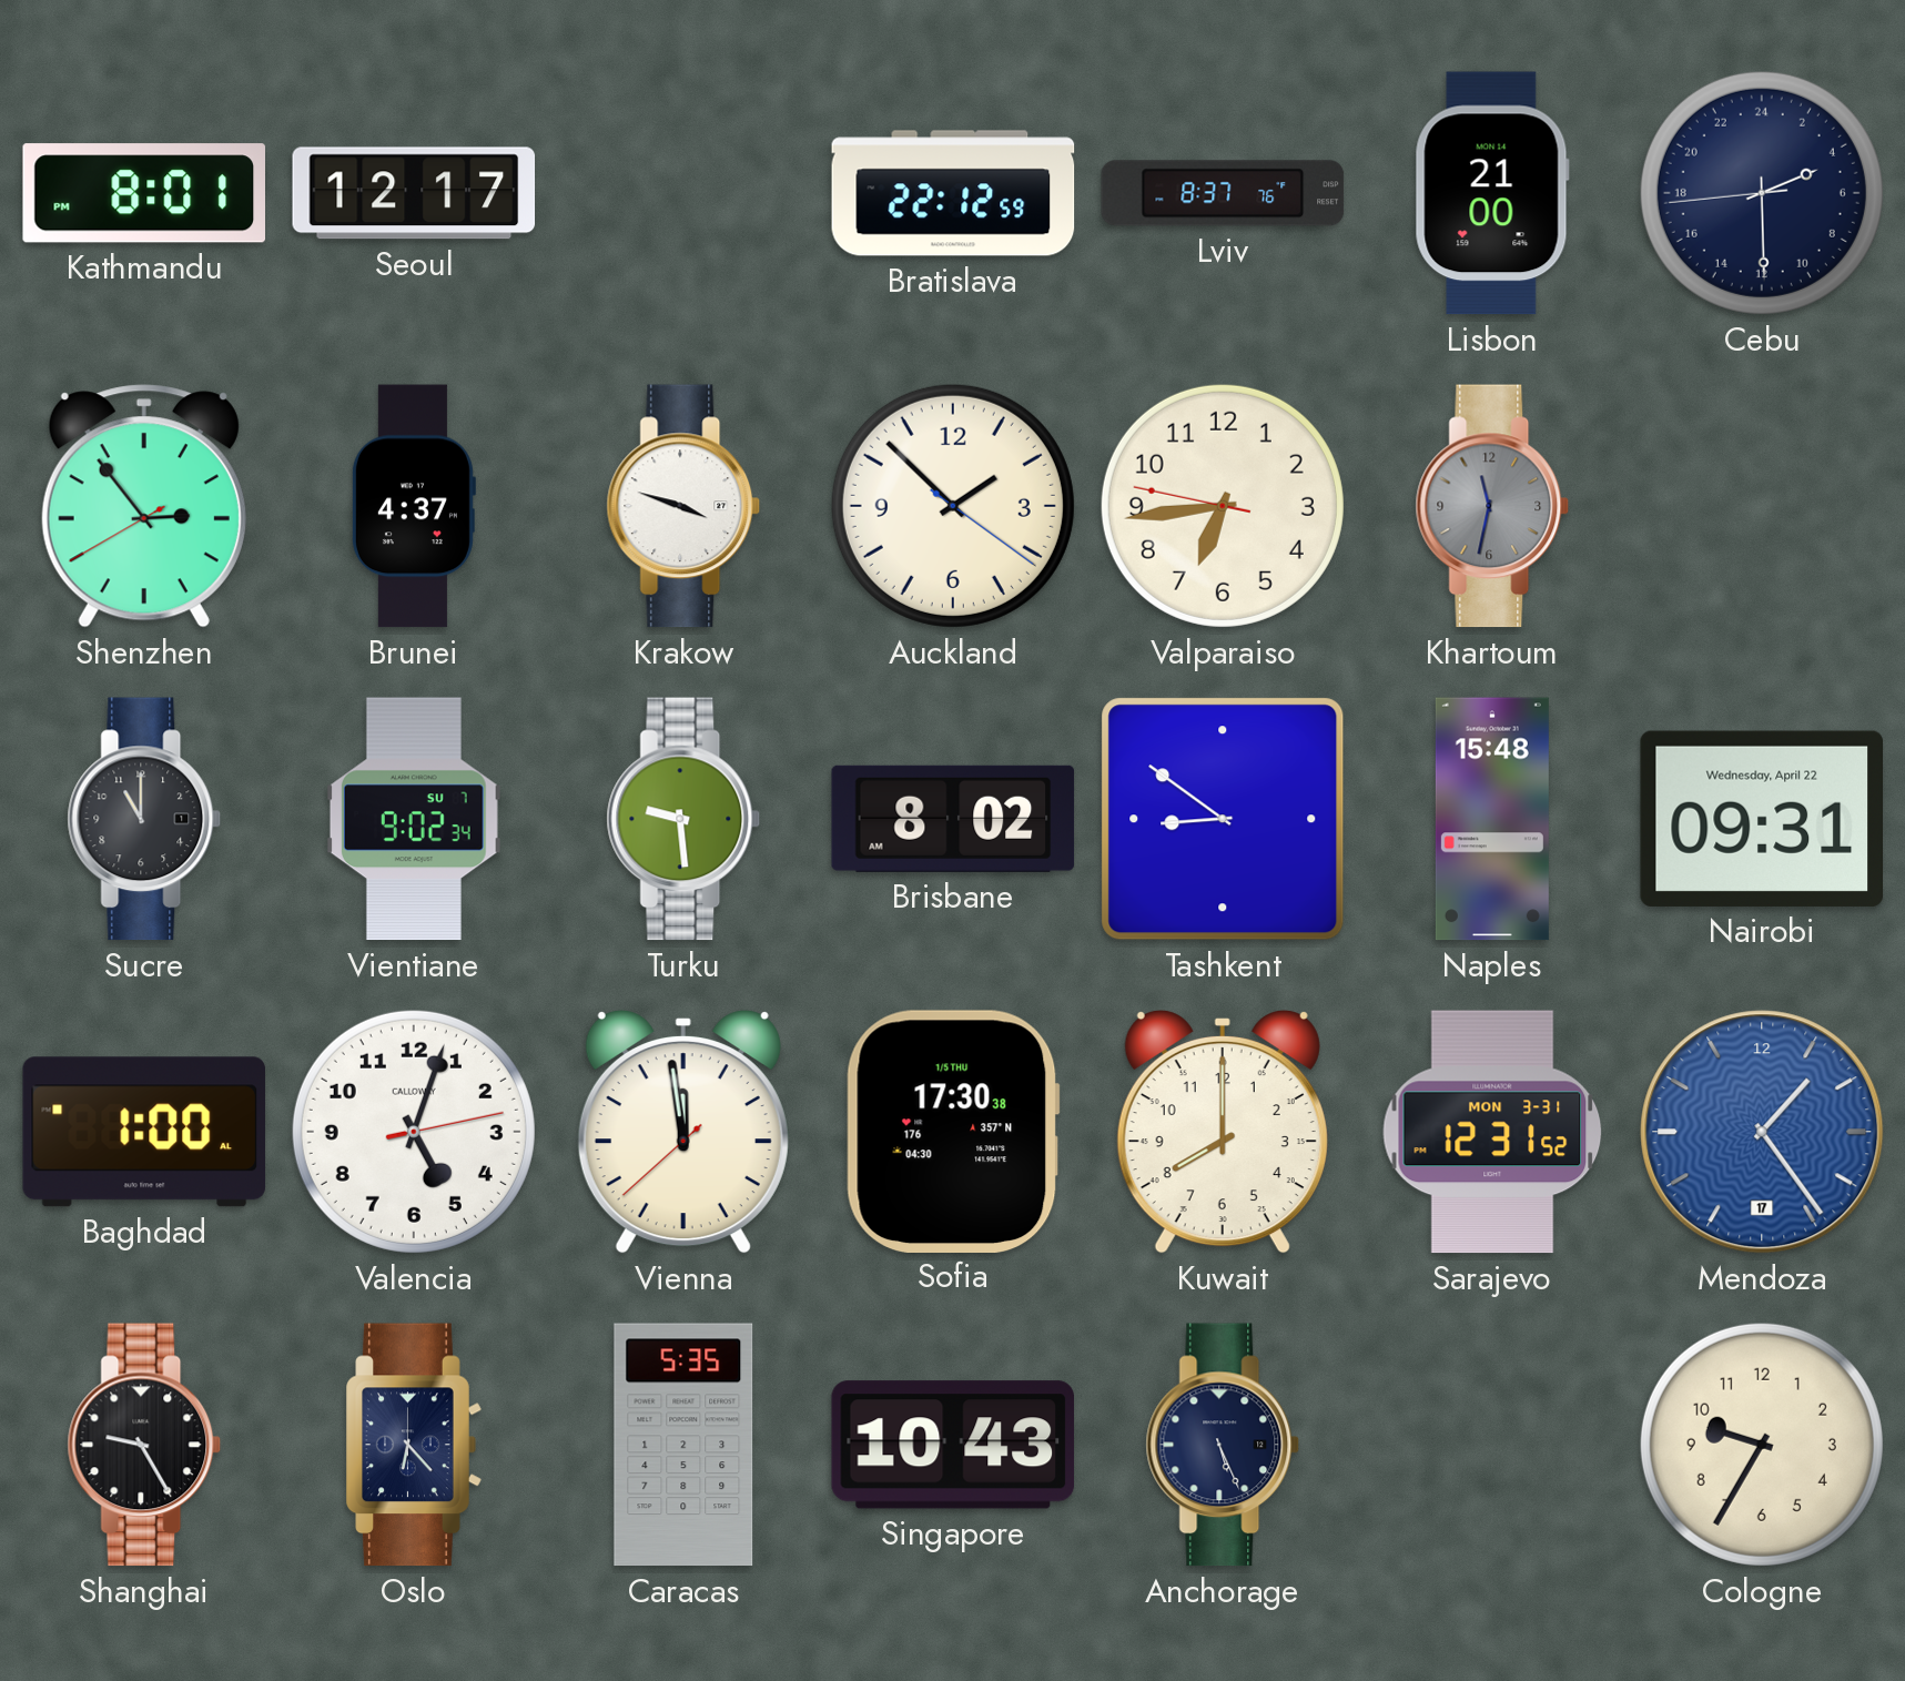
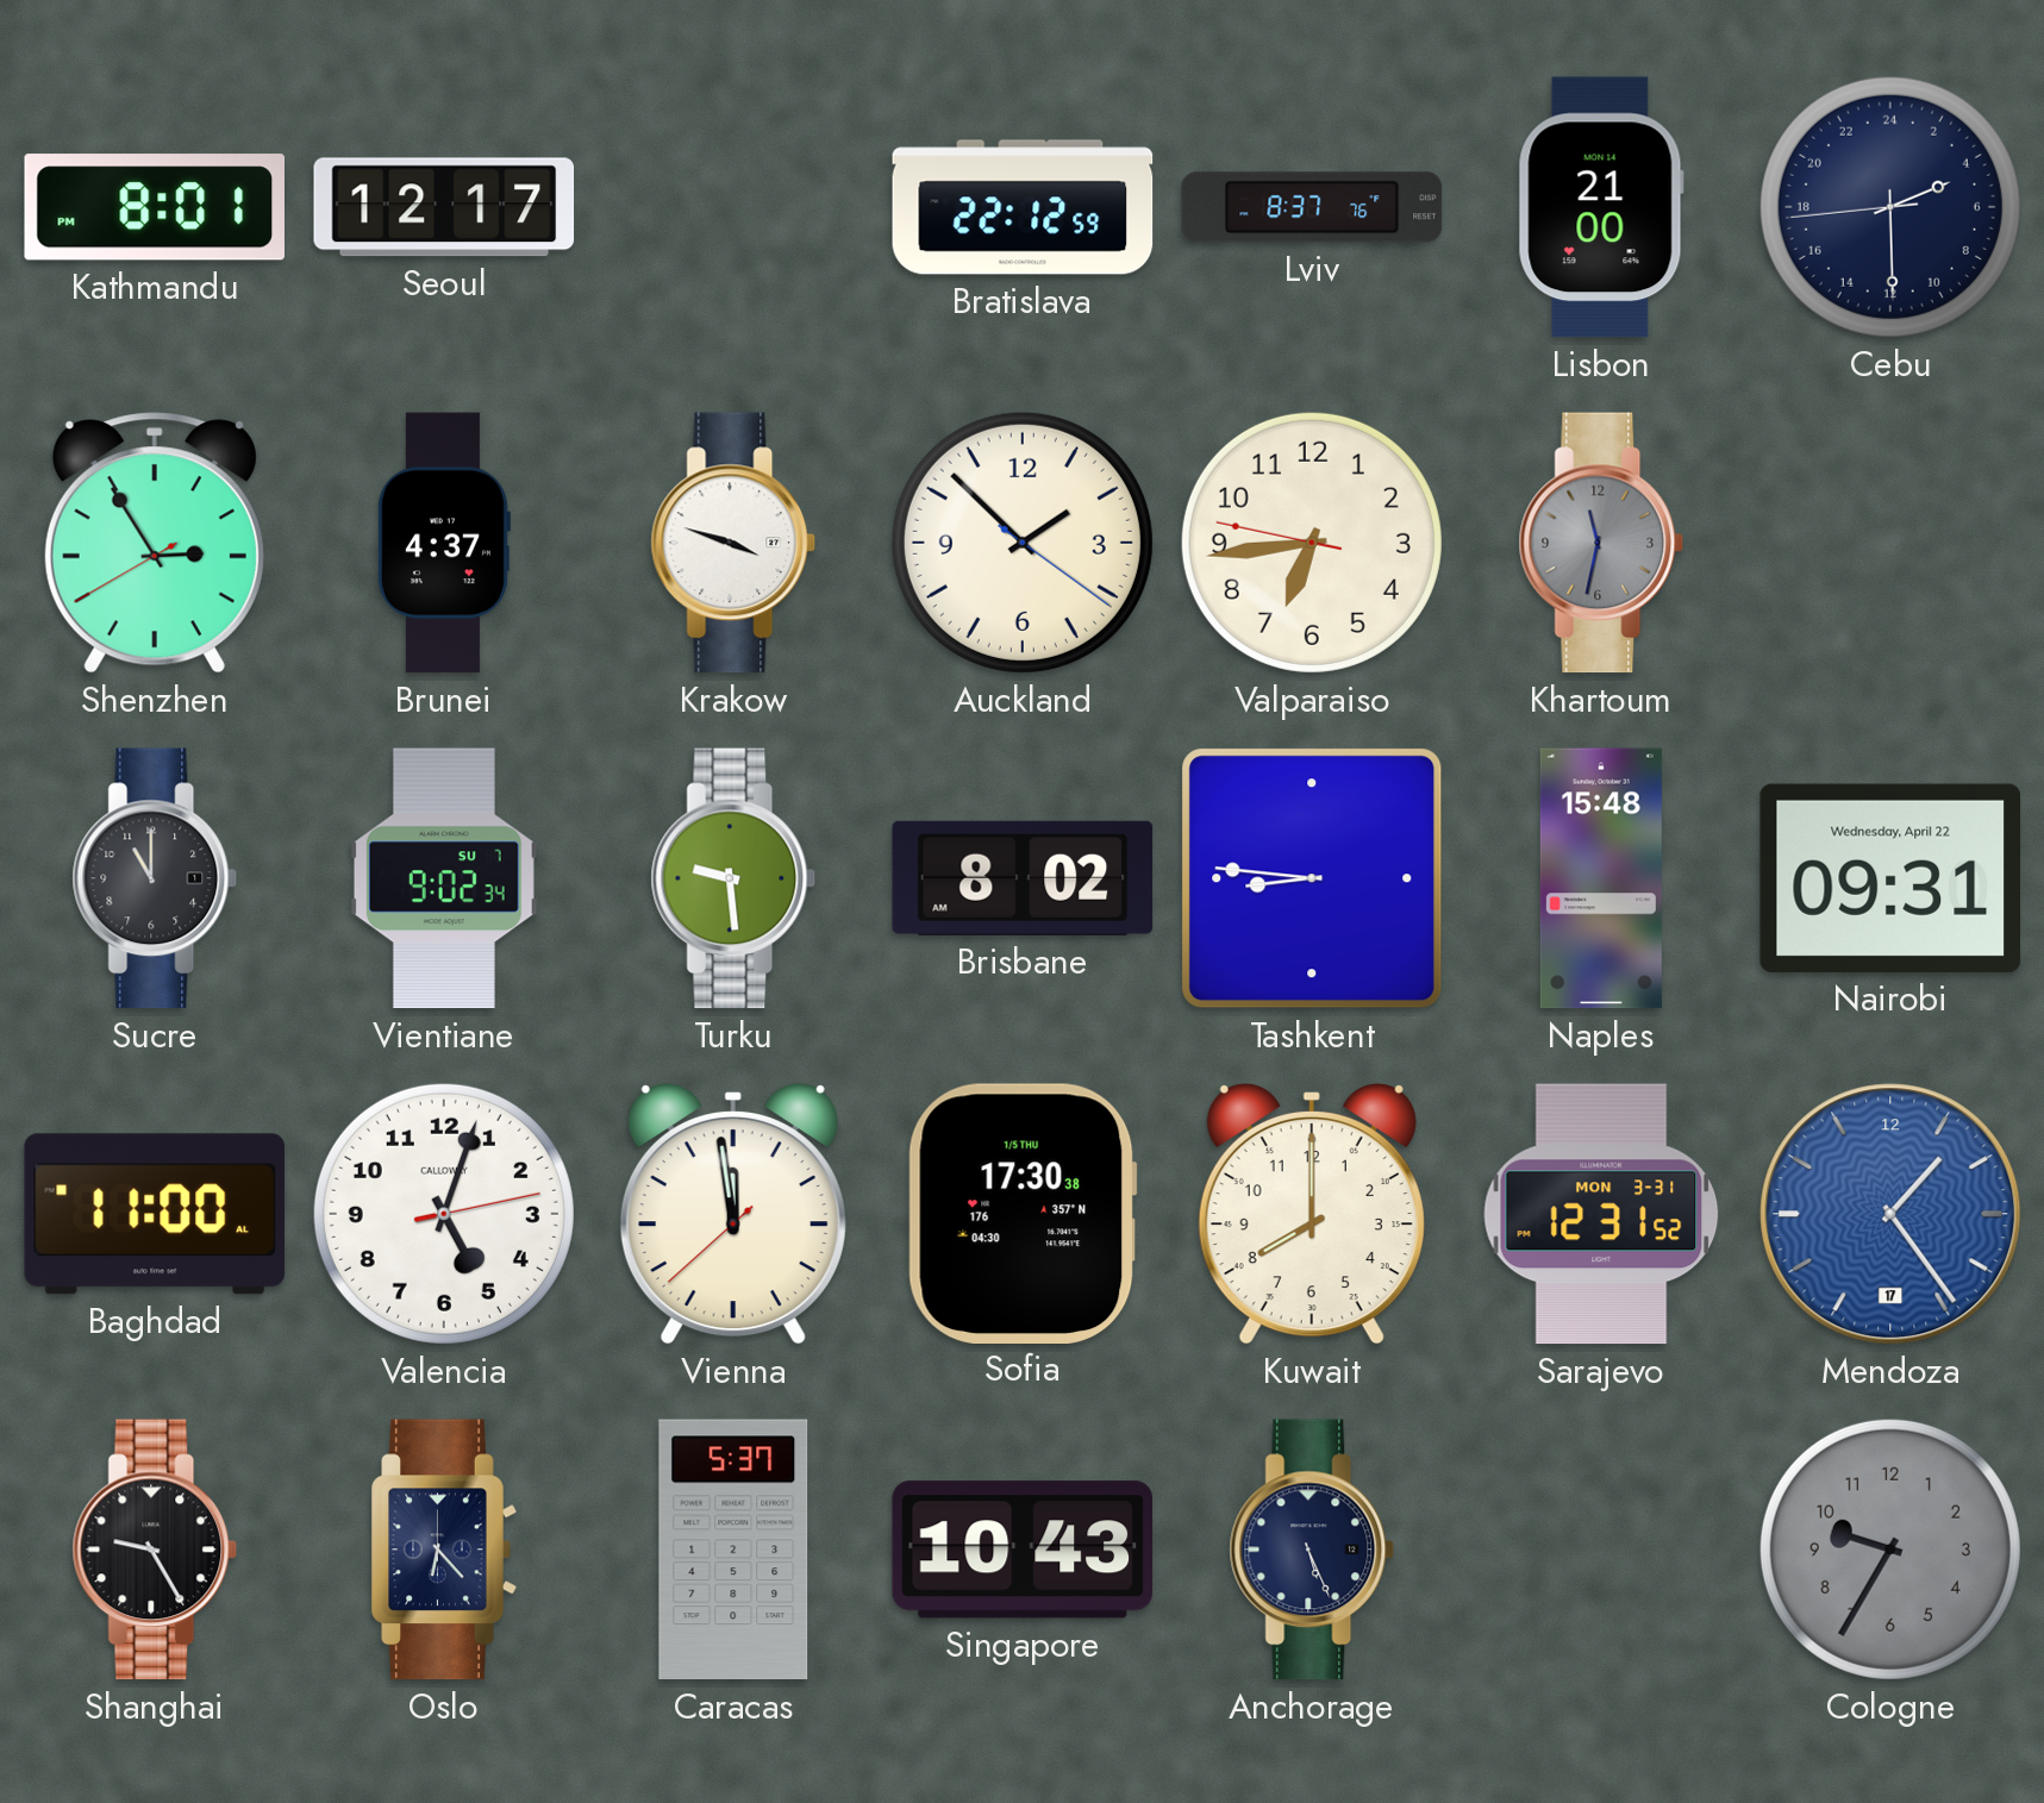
Shenzhen: 2:53 -> 2:54
Tashkent: 8:51 -> 8:46
Baghdad: 1:00 -> 11:00
Caracas: 5:35 -> 5:37
Cologne dial: cream -> grey
